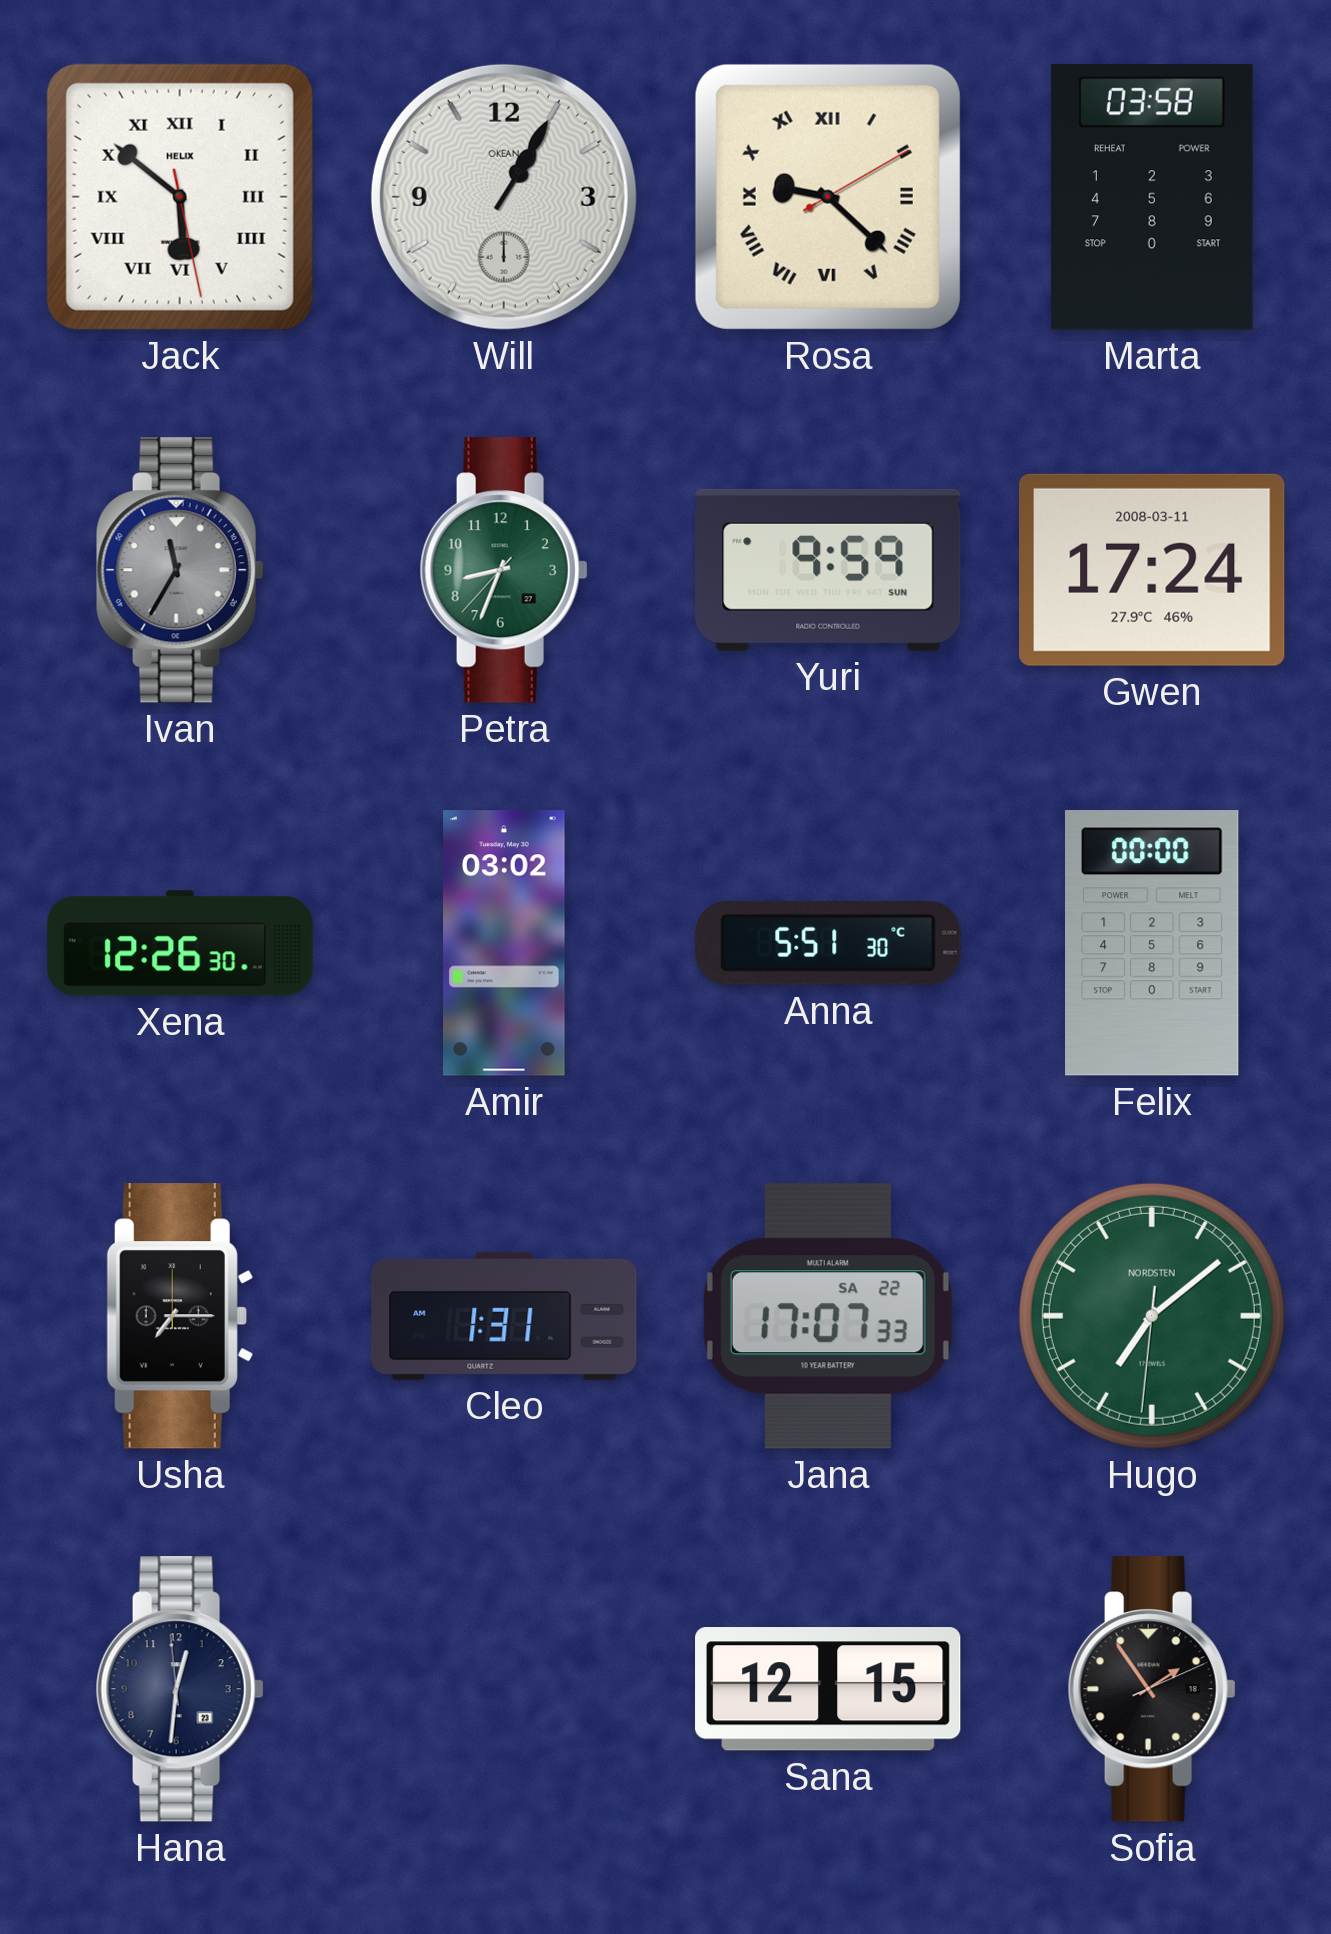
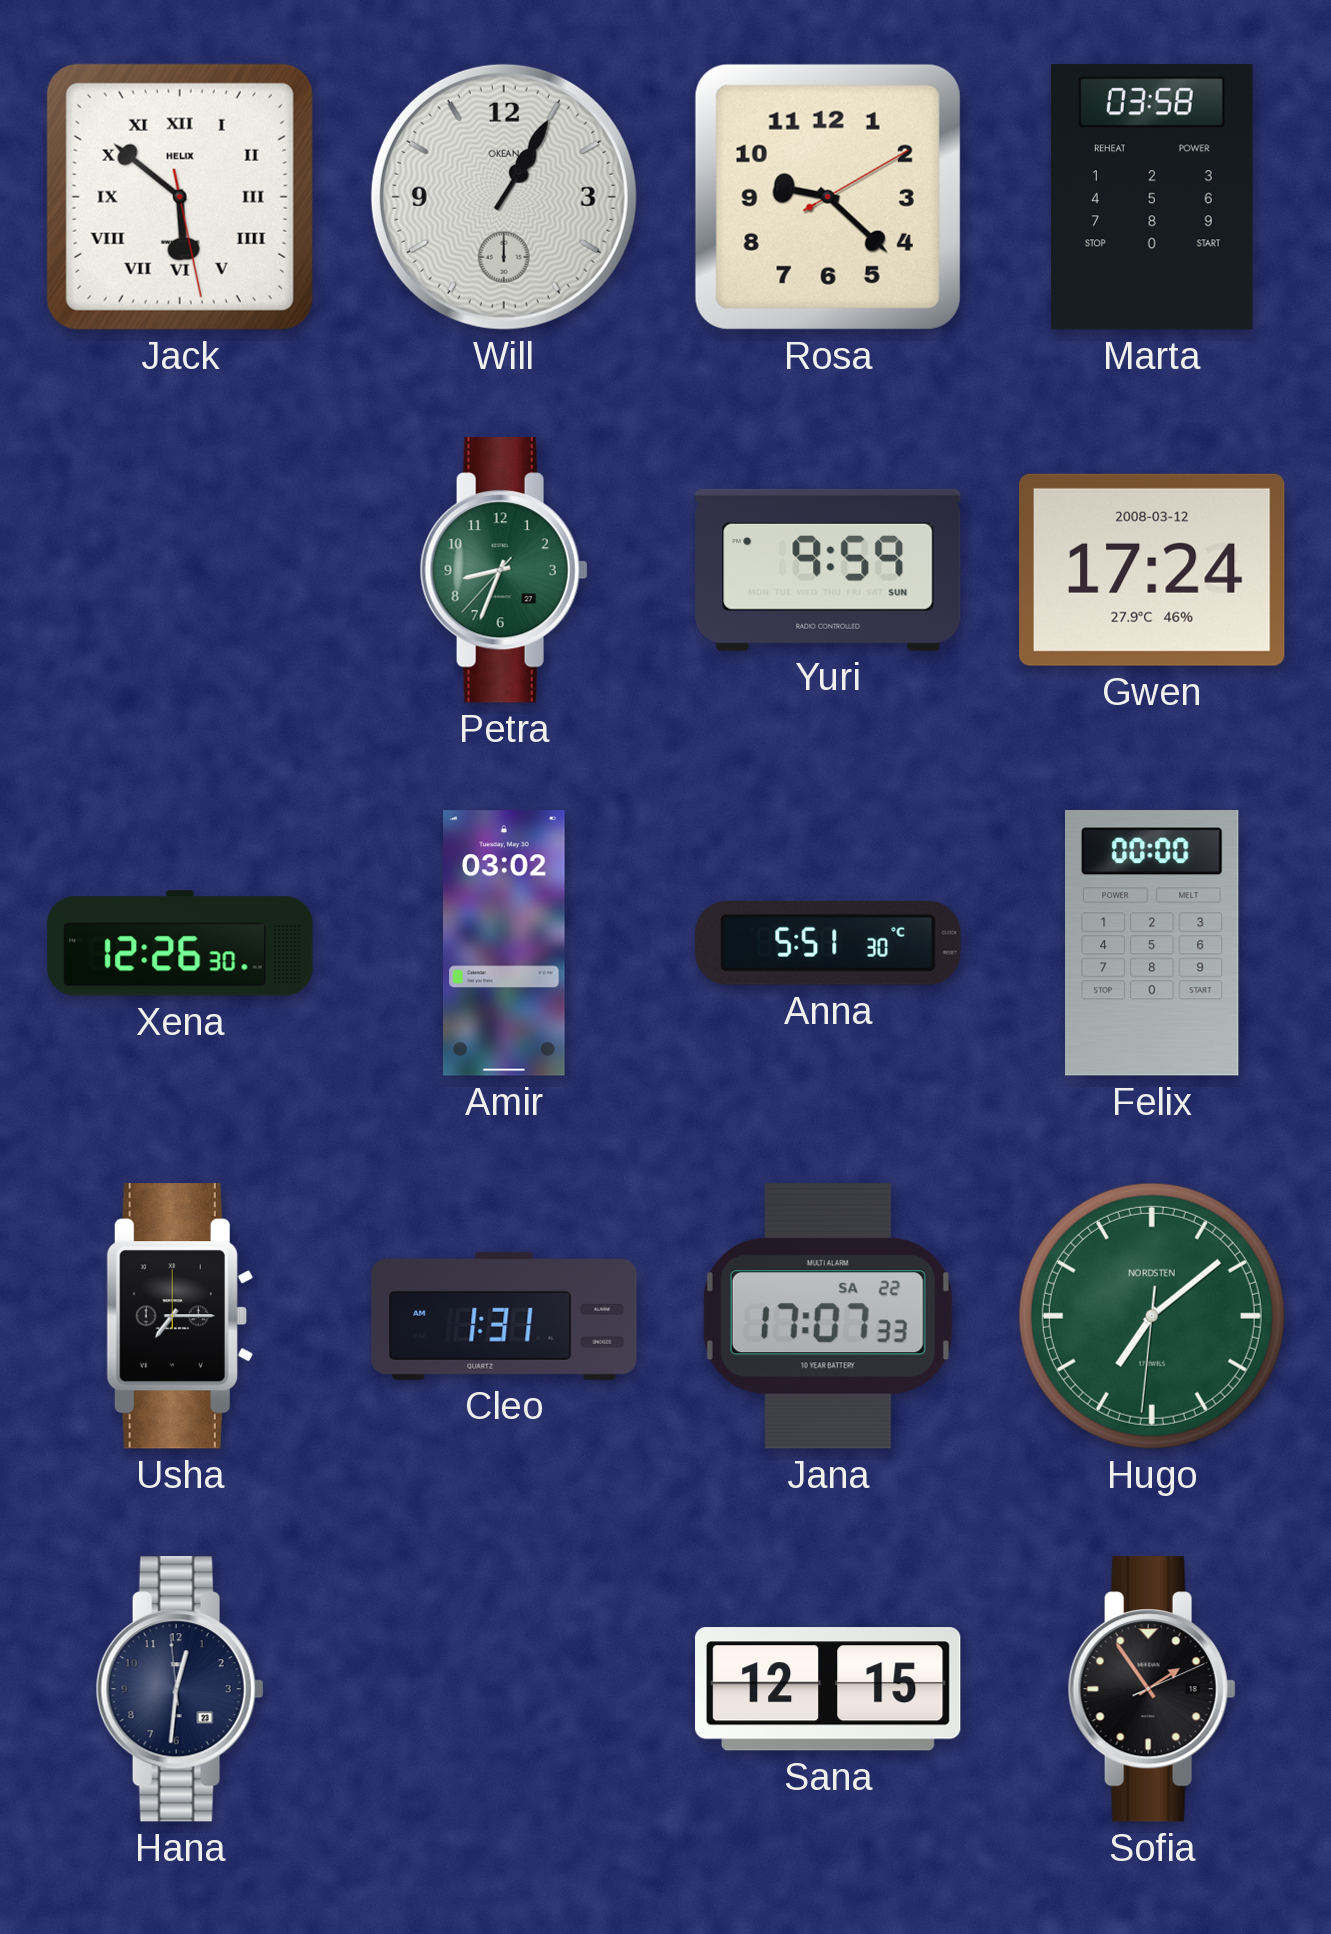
Rosa numerals: Roman -> Arabic
Ivan: 11:35 -> none
Gwen date: 2008-03-11 -> 2008-03-12
